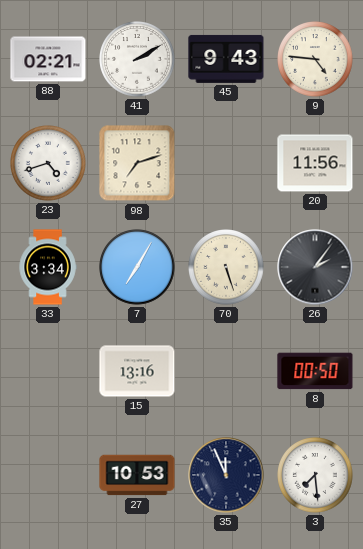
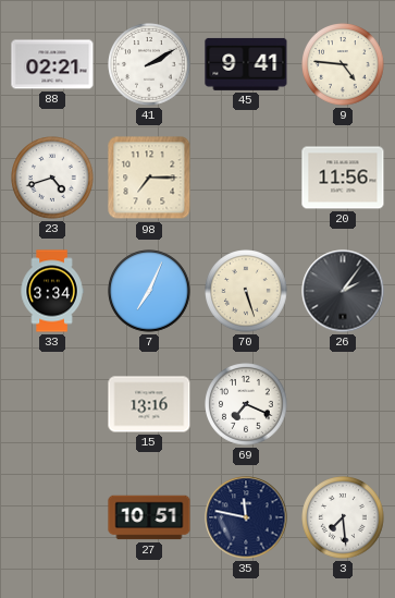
45: 9:43 -> 9:41
98: 7:12 -> 7:15
7: 7:05 -> 7:04
69: none -> 7:19
8: 00:50 -> none
27: 10:53 -> 10:51
35: 11:56 -> 11:47
